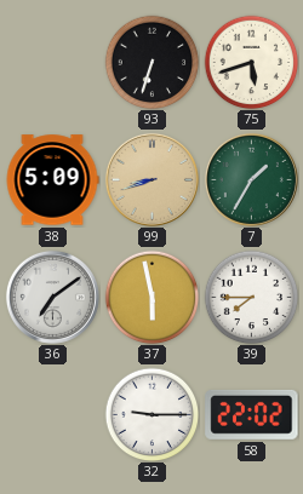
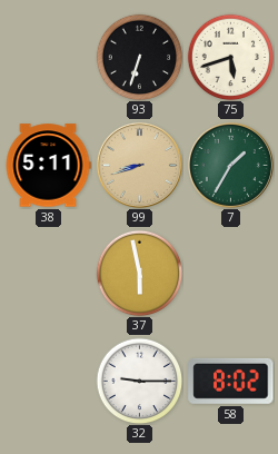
38: 5:09 -> 5:11
36: 7:09 -> none
39: 7:45 -> none
58: 22:02 -> 8:02
